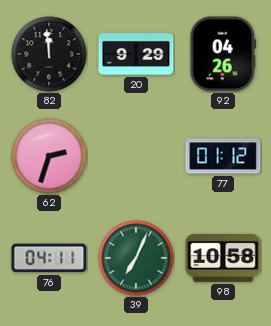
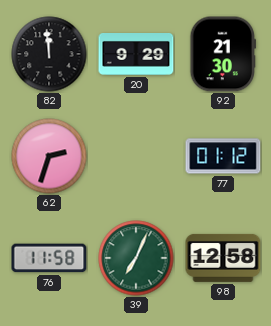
92: 04:26 -> 21:30
76: 04:11 -> 11:58
98: 10:58 -> 12:58
